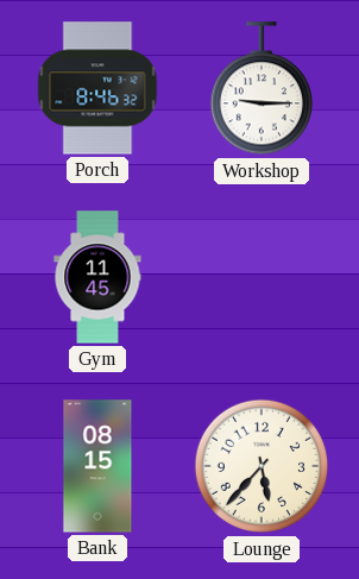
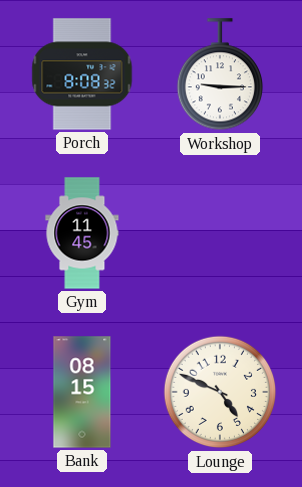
Porch: 8:46 -> 8:08
Lounge: 5:37 -> 4:49
